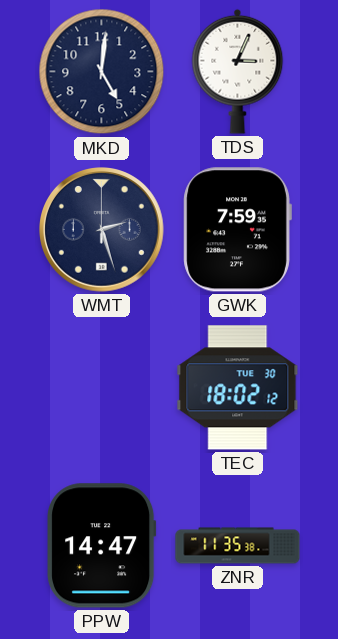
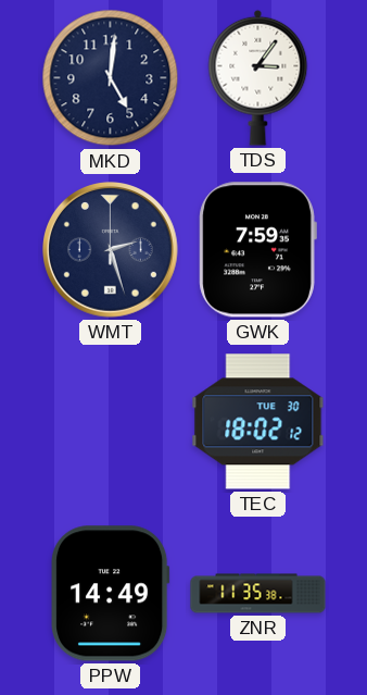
TDS: 3:04 -> 3:06
PPW: 14:47 -> 14:49
